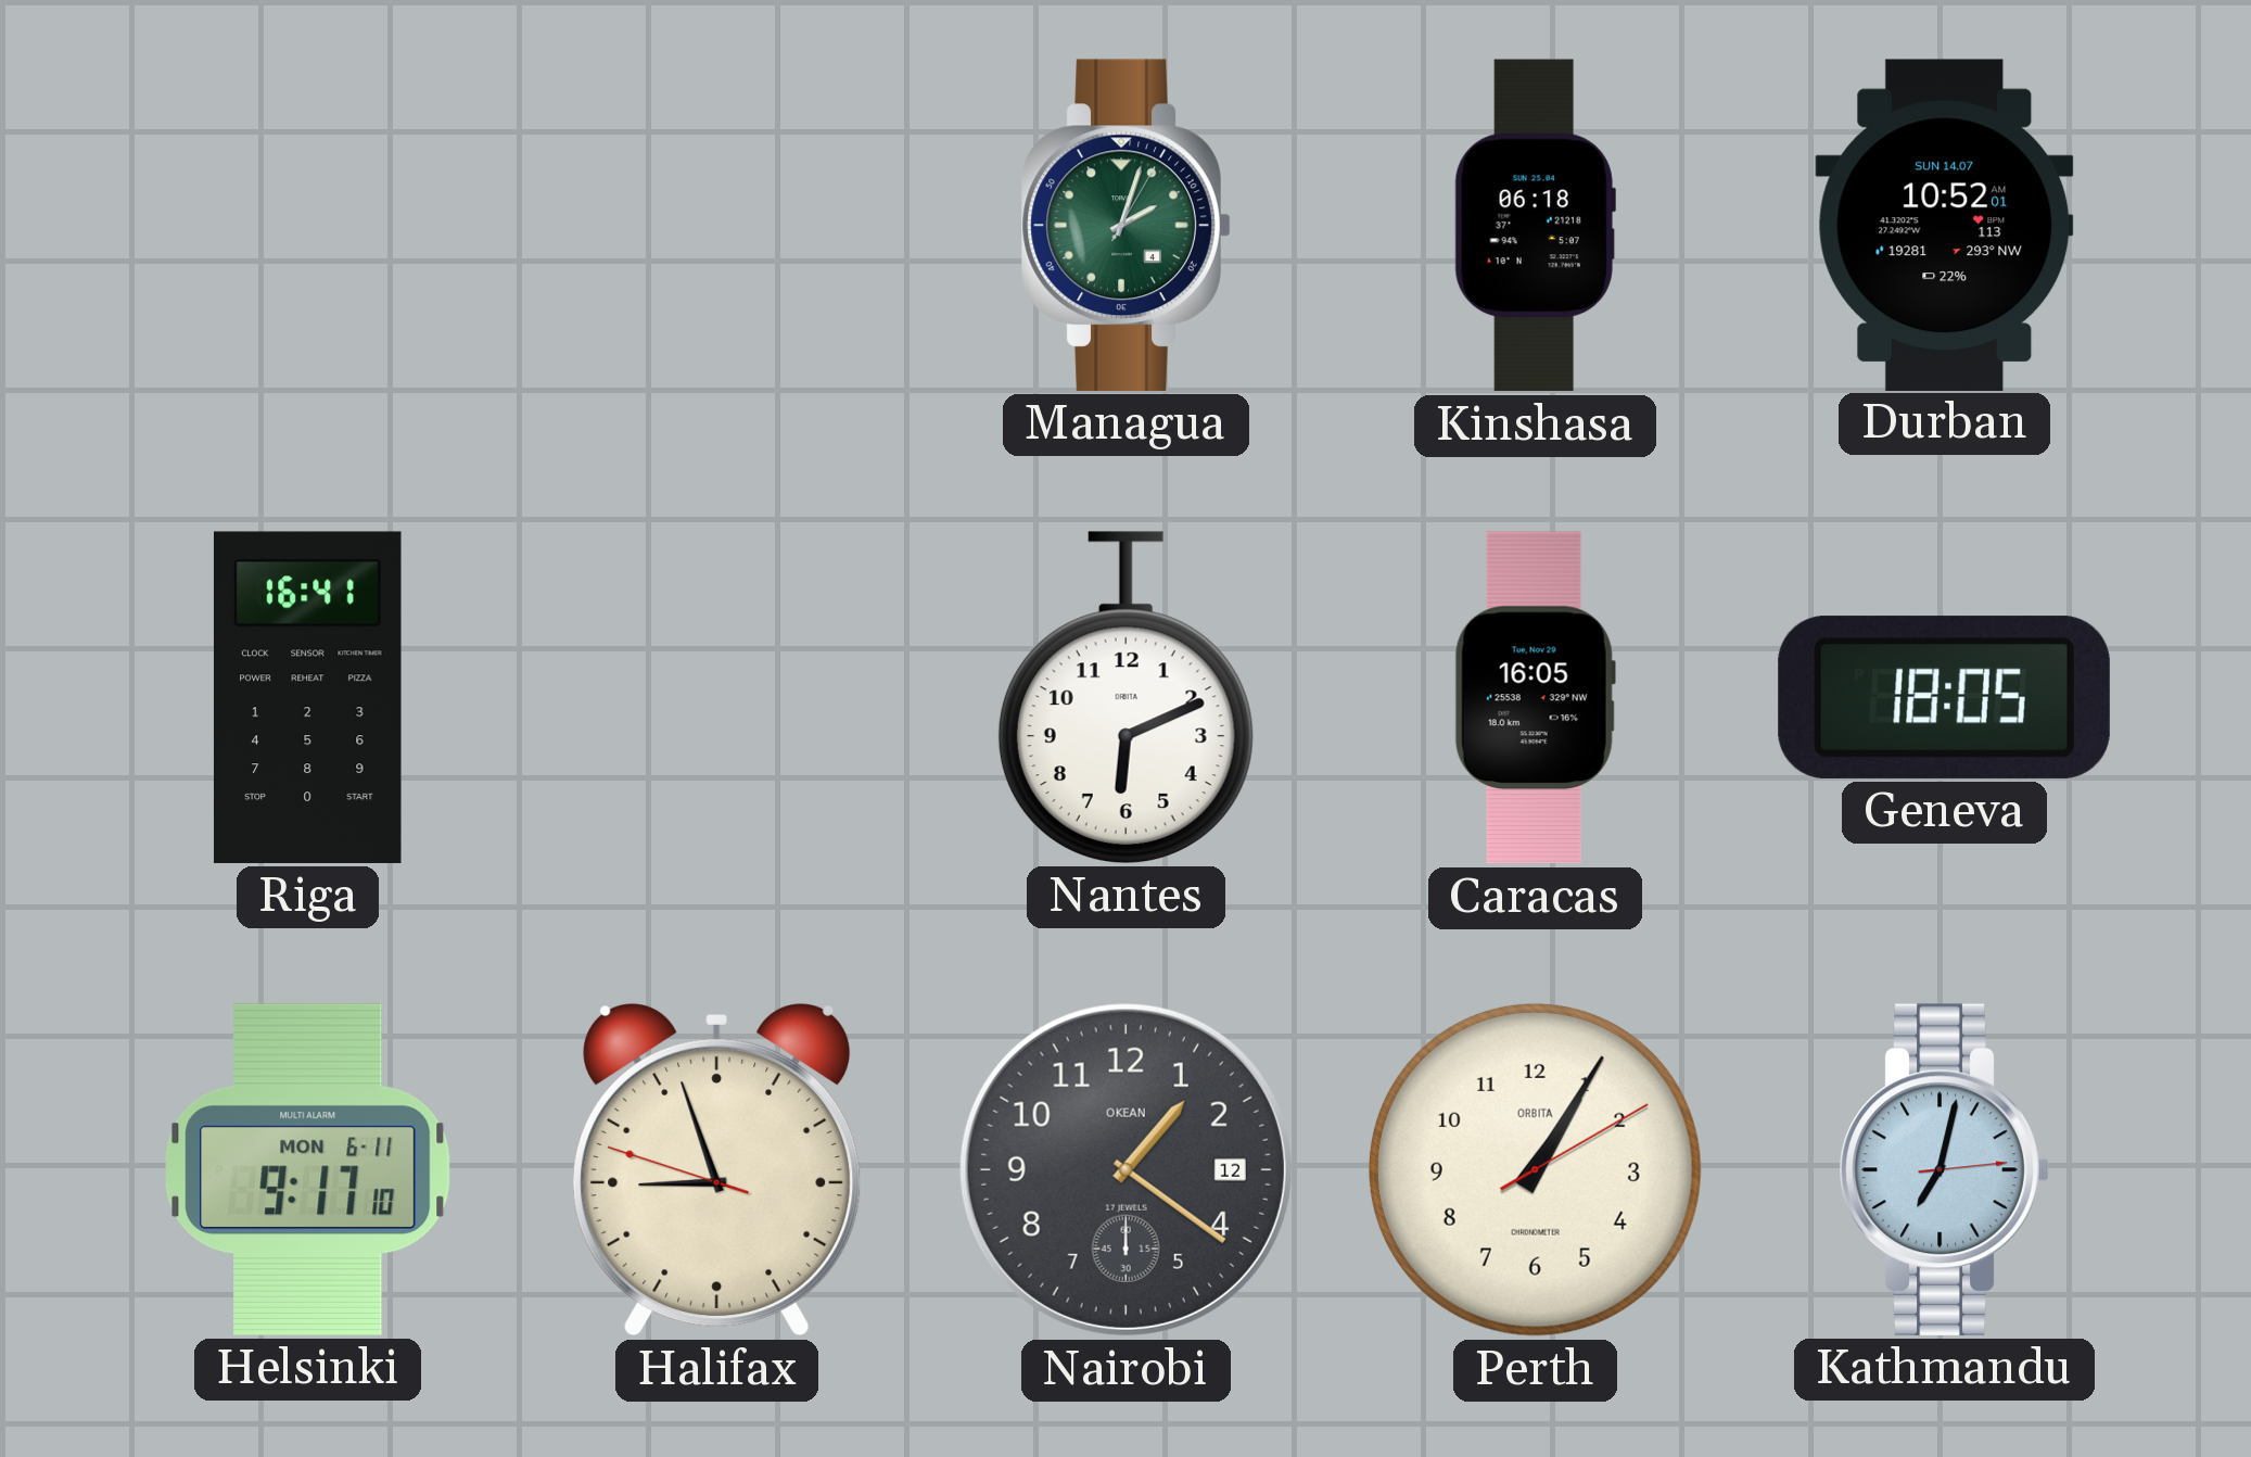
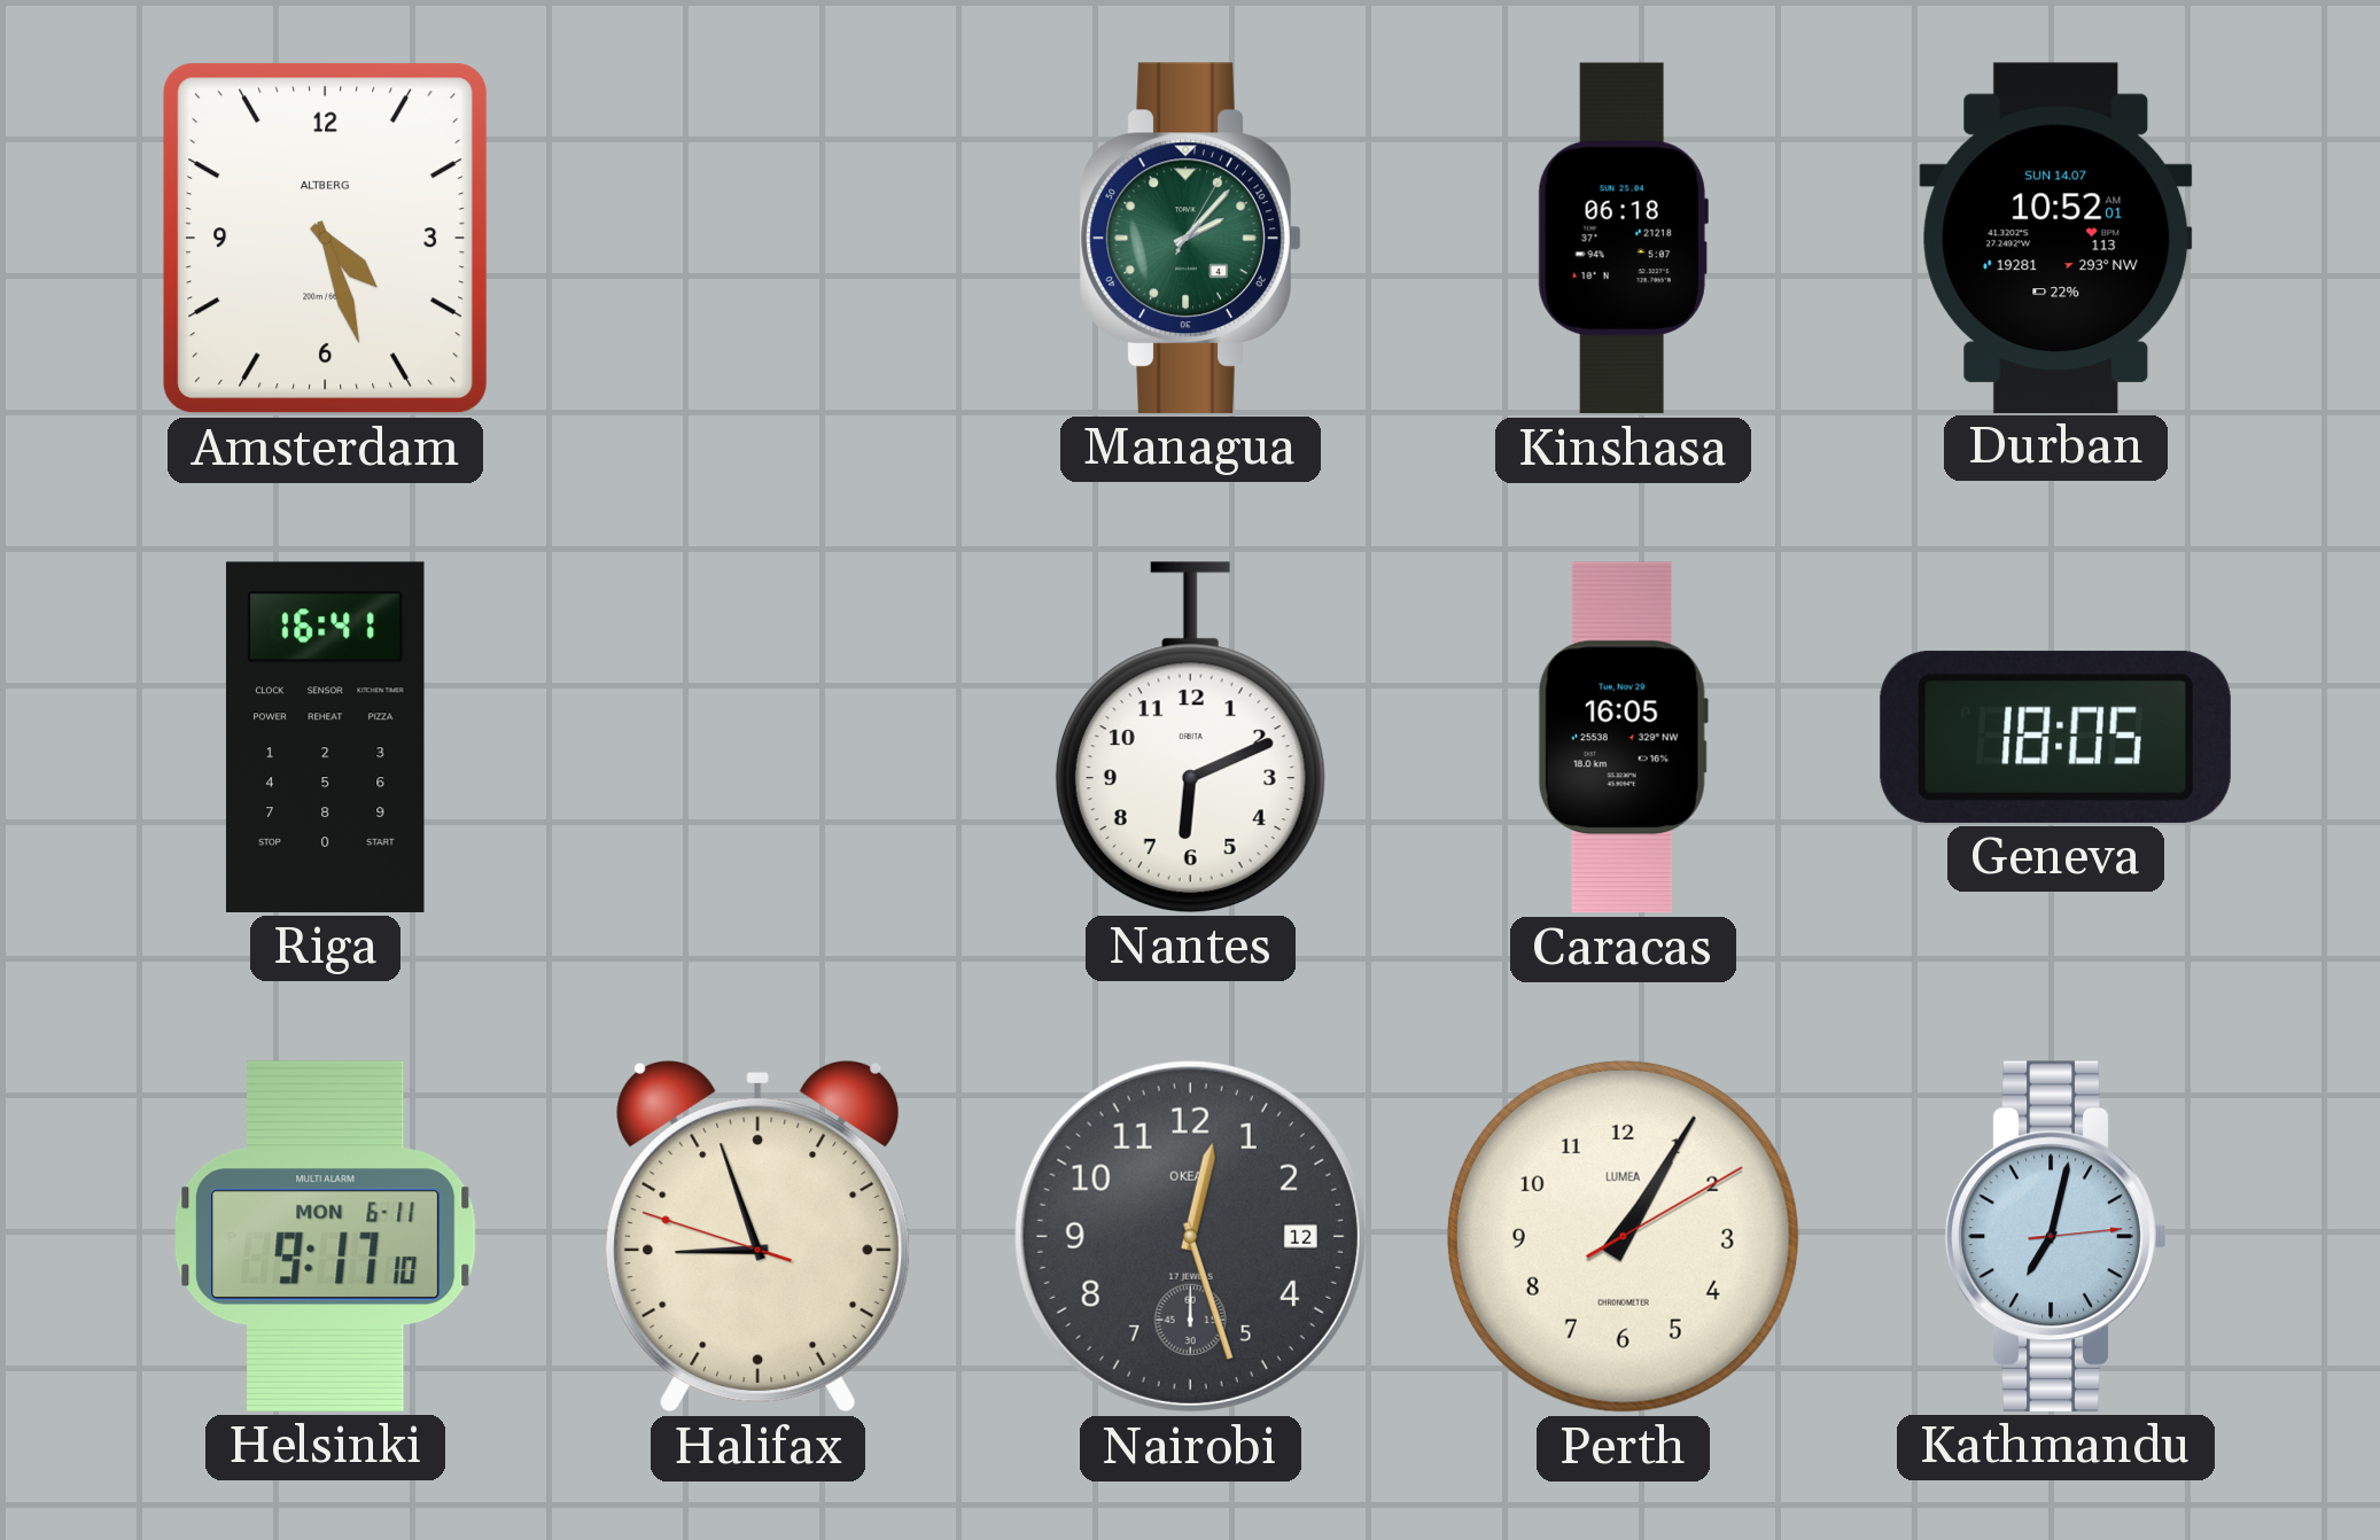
Amsterdam: none -> 4:27
Managua: 2:03 -> 2:07
Nairobi: 1:21 -> 12:27
Perth brand: ORBITA -> LUMEA
